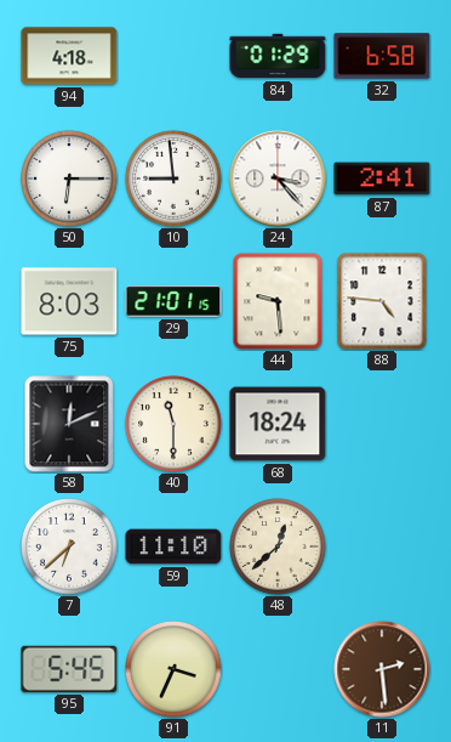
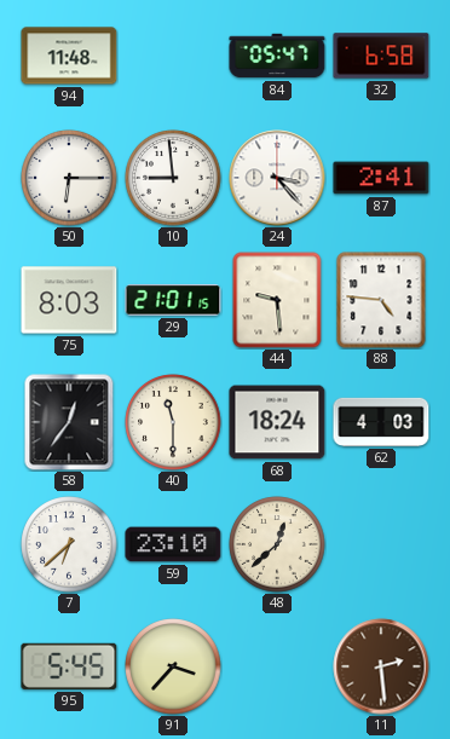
94: 4:18 -> 11:48
84: 01:29 -> 05:47
58: 12:11 -> 12:36
62: none -> 4:03
59: 11:10 -> 23:10
91: 3:34 -> 3:37
